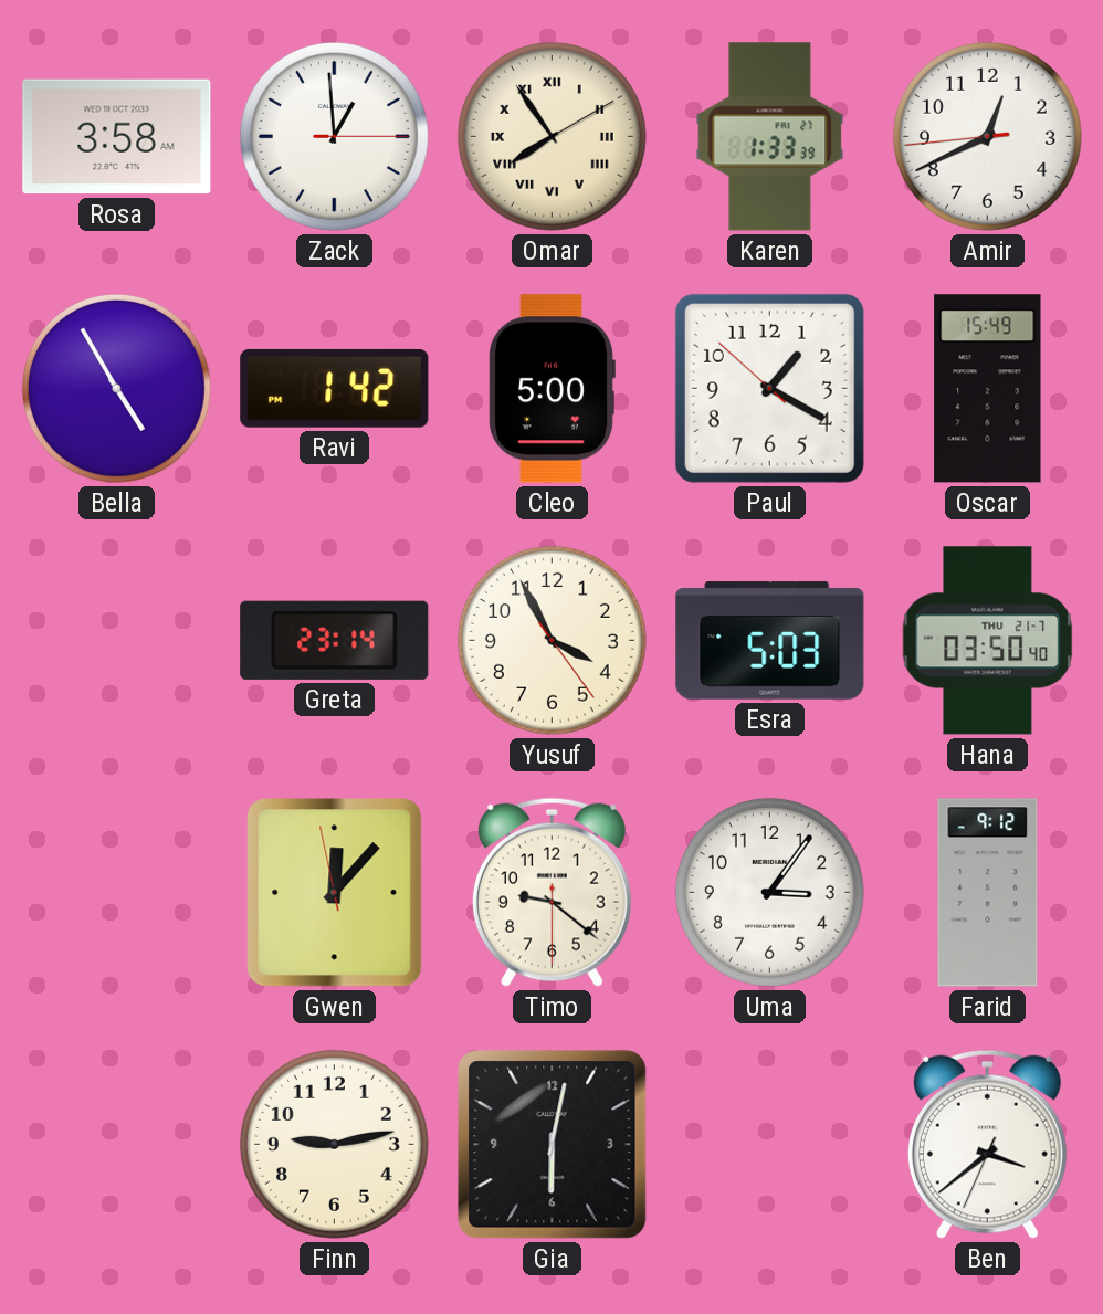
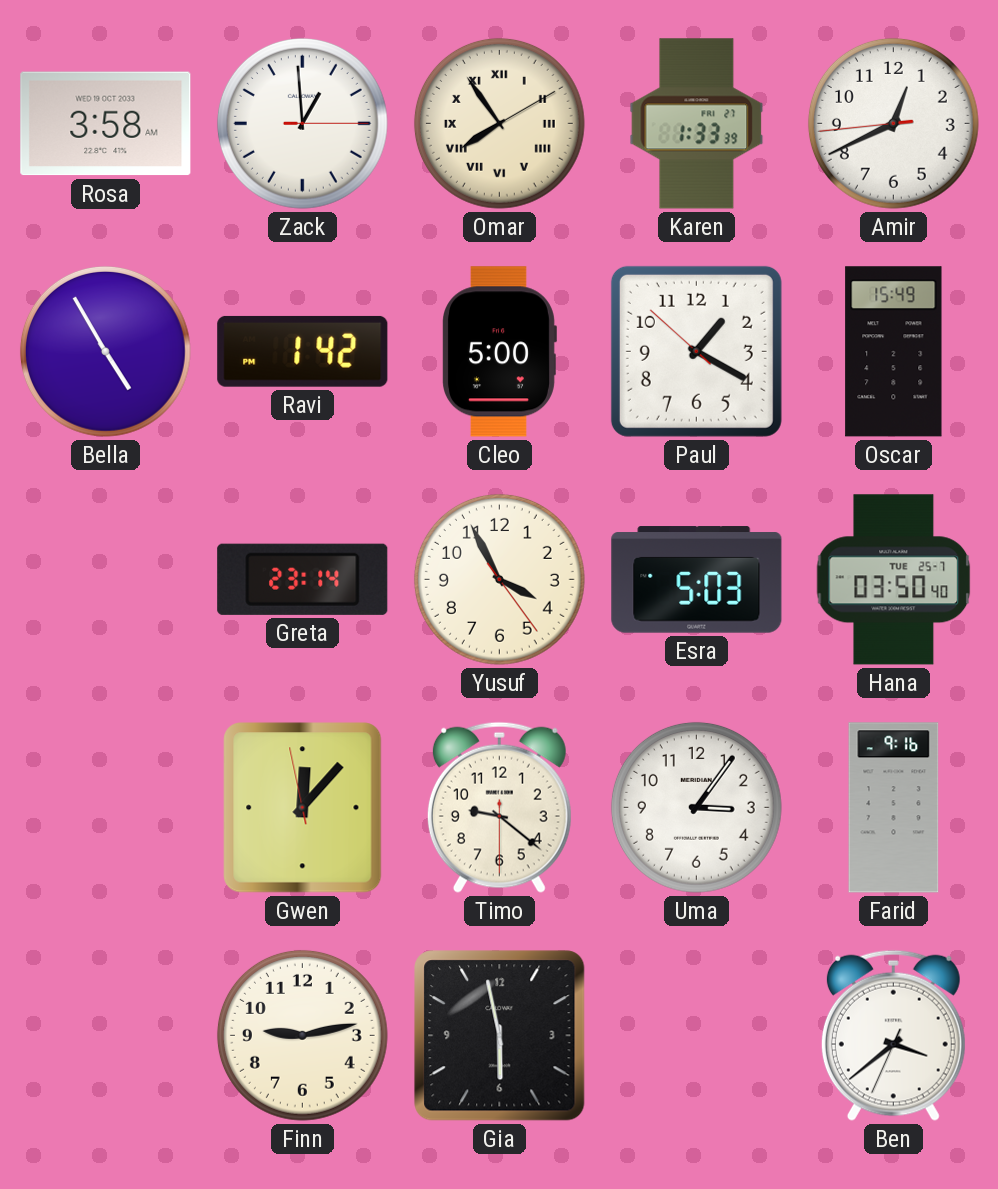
Hana date: THU 21-7 -> TUE 25-7
Farid: 9:12 -> 9:16
Gia: 6:02 -> 5:58
